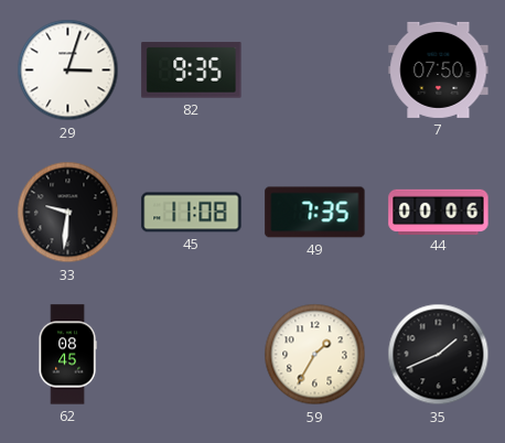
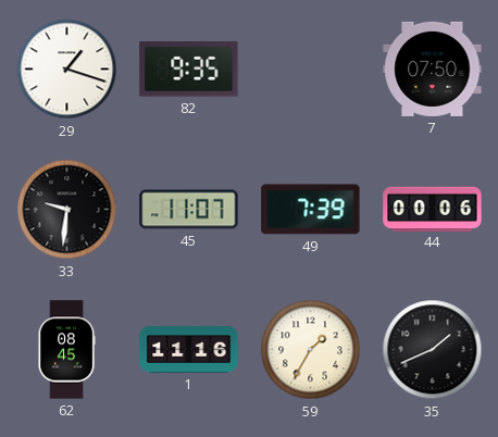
29: 3:03 -> 1:18
45: 11:08 -> 11:07
49: 7:35 -> 7:39
1: none -> 11:16
